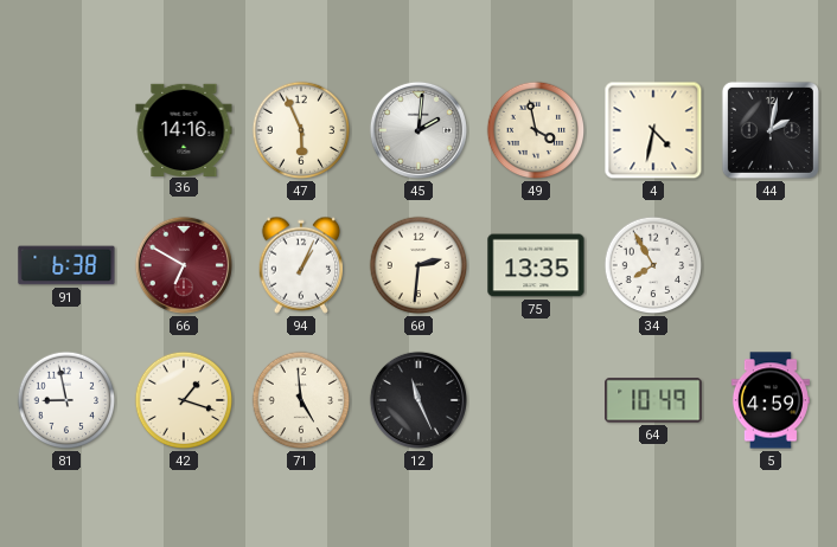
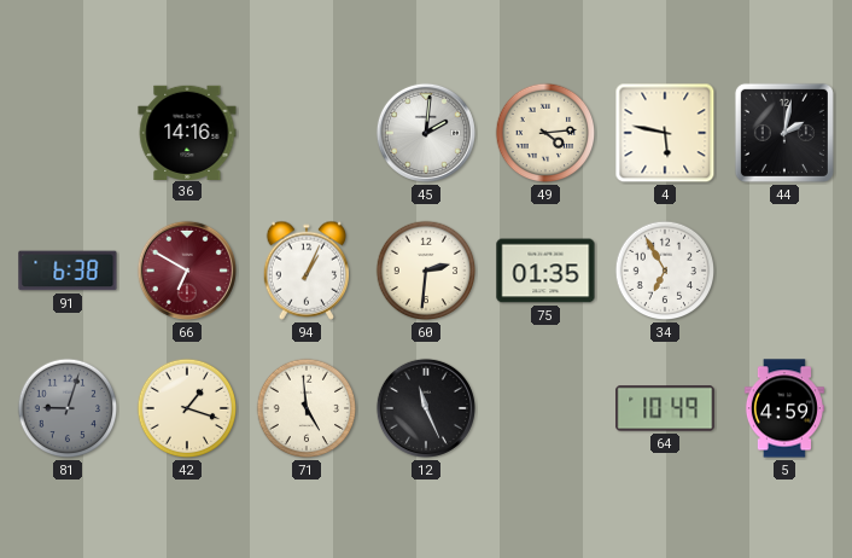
47: 5:56 -> none
49: 3:58 -> 4:14
4: 4:32 -> 5:47
75: 13:35 -> 01:35
34: 7:55 -> 6:55
81: 8:58 -> 9:03
81 dial: white -> grey
